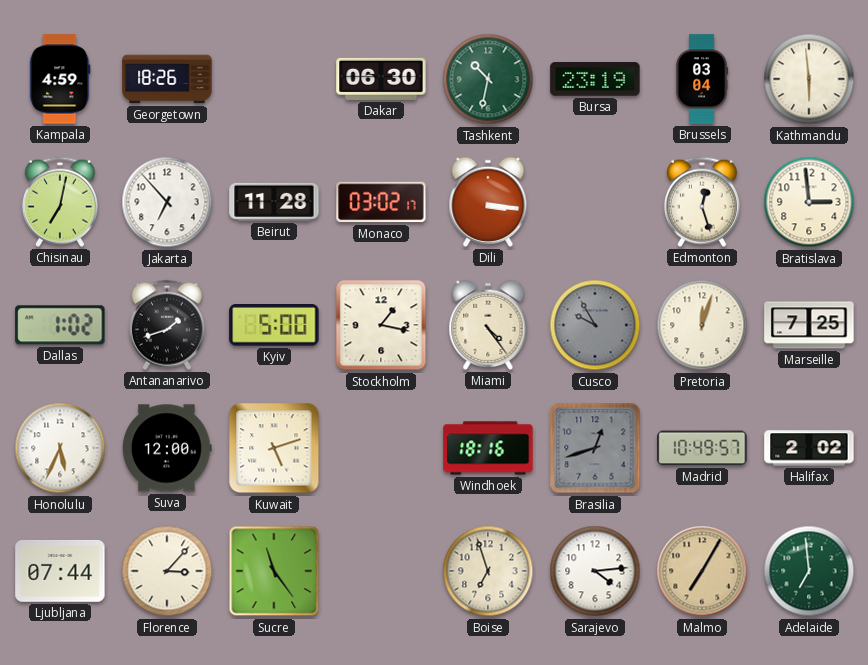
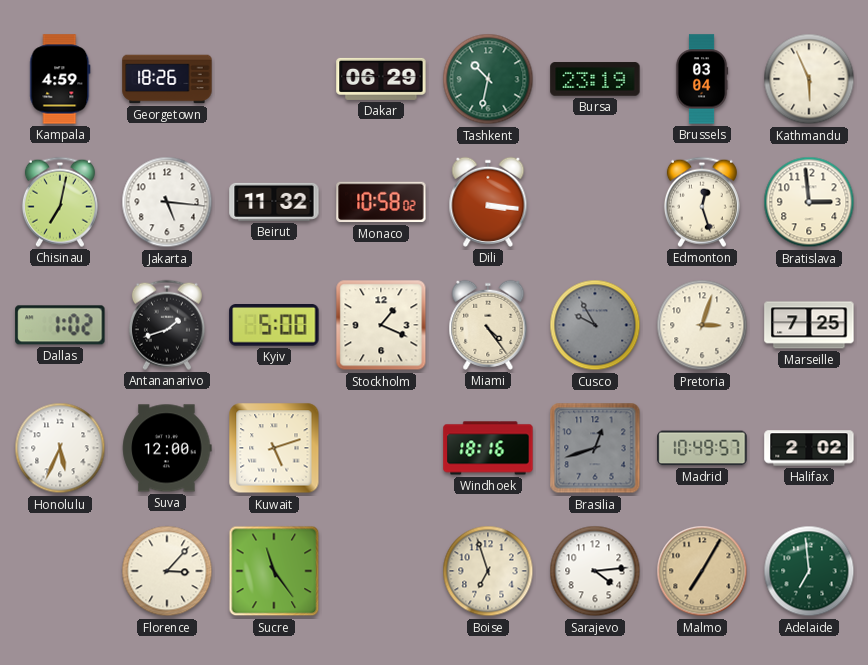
Dakar: 06:30 -> 06:29
Kathmandu: 5:59 -> 5:56
Jakarta: 6:53 -> 5:16
Beirut: 11:28 -> 11:32
Monaco: 03:02 -> 10:58
Stockholm: 1:17 -> 1:19
Pretoria: 12:03 -> 3:03
Ljubljana: 07:44 -> none
